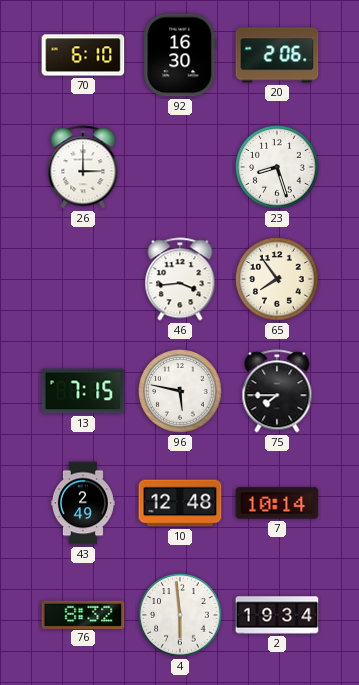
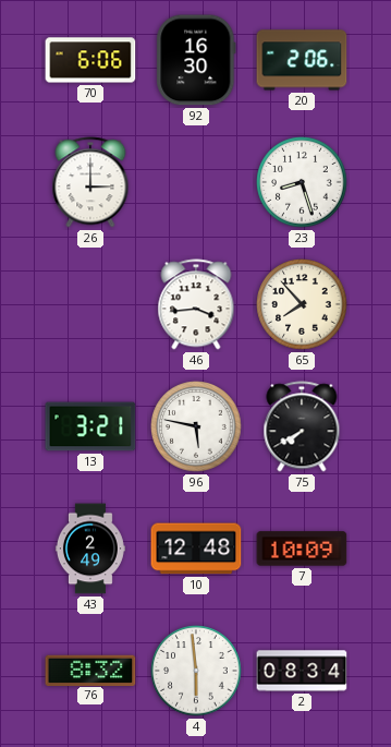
70: 6:10 -> 6:06
65: 7:54 -> 7:53
13: 7:15 -> 3:21
75: 7:45 -> 7:40
7: 10:14 -> 10:09
2: 19:34 -> 08:34
